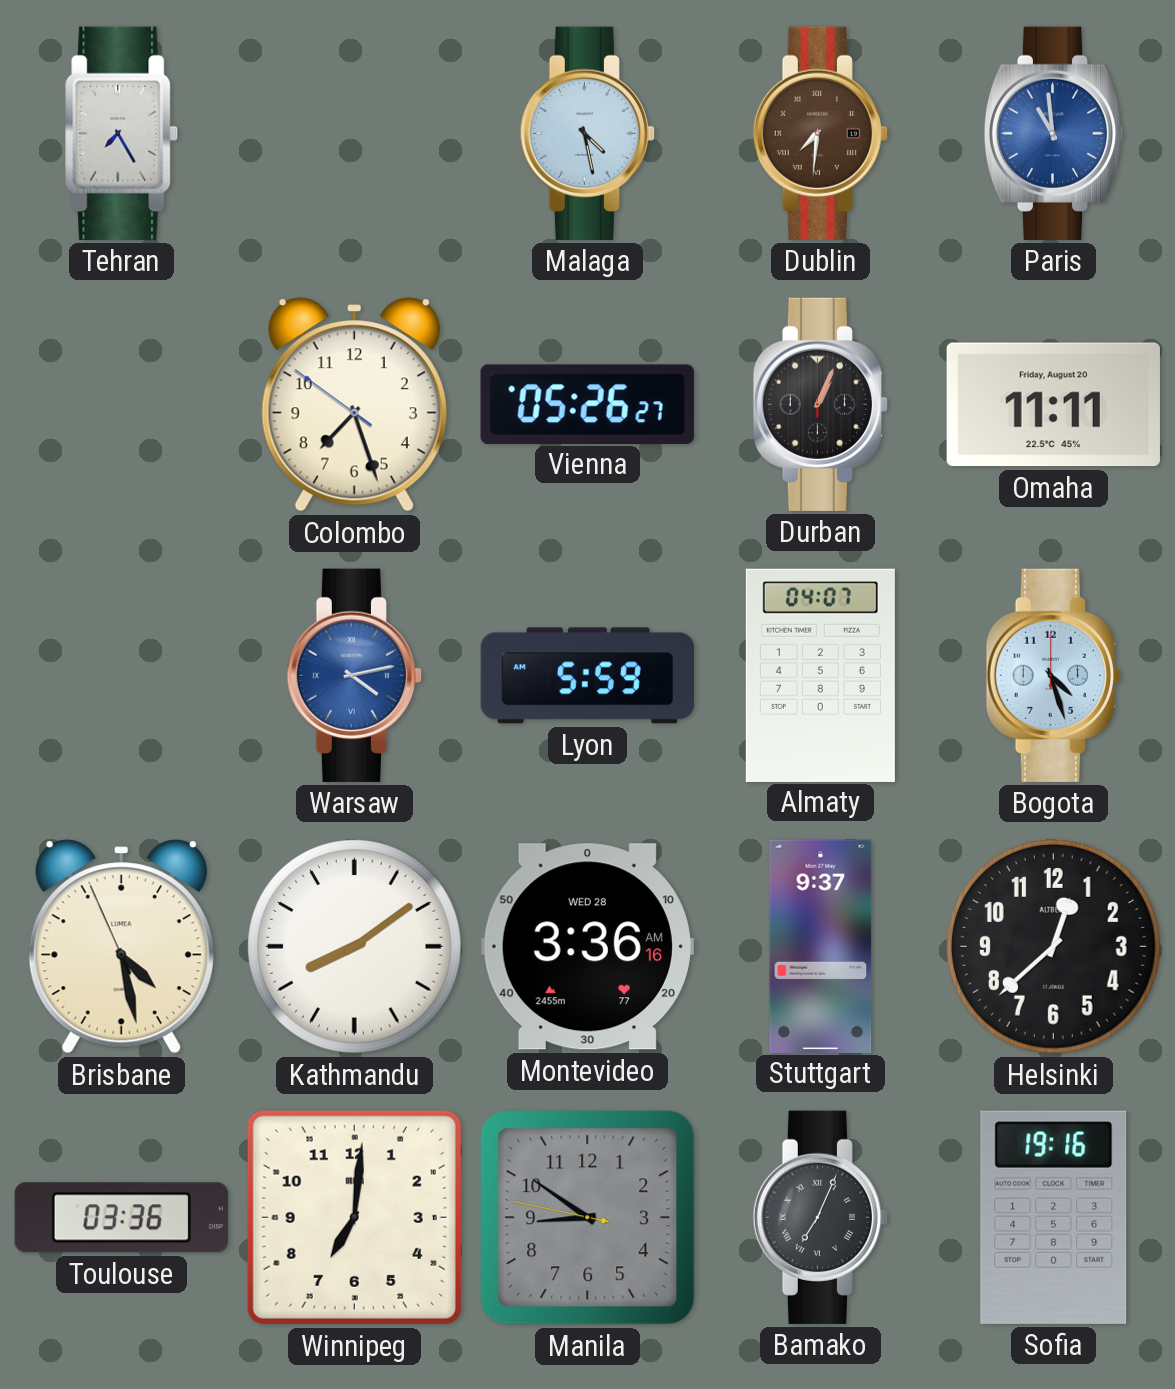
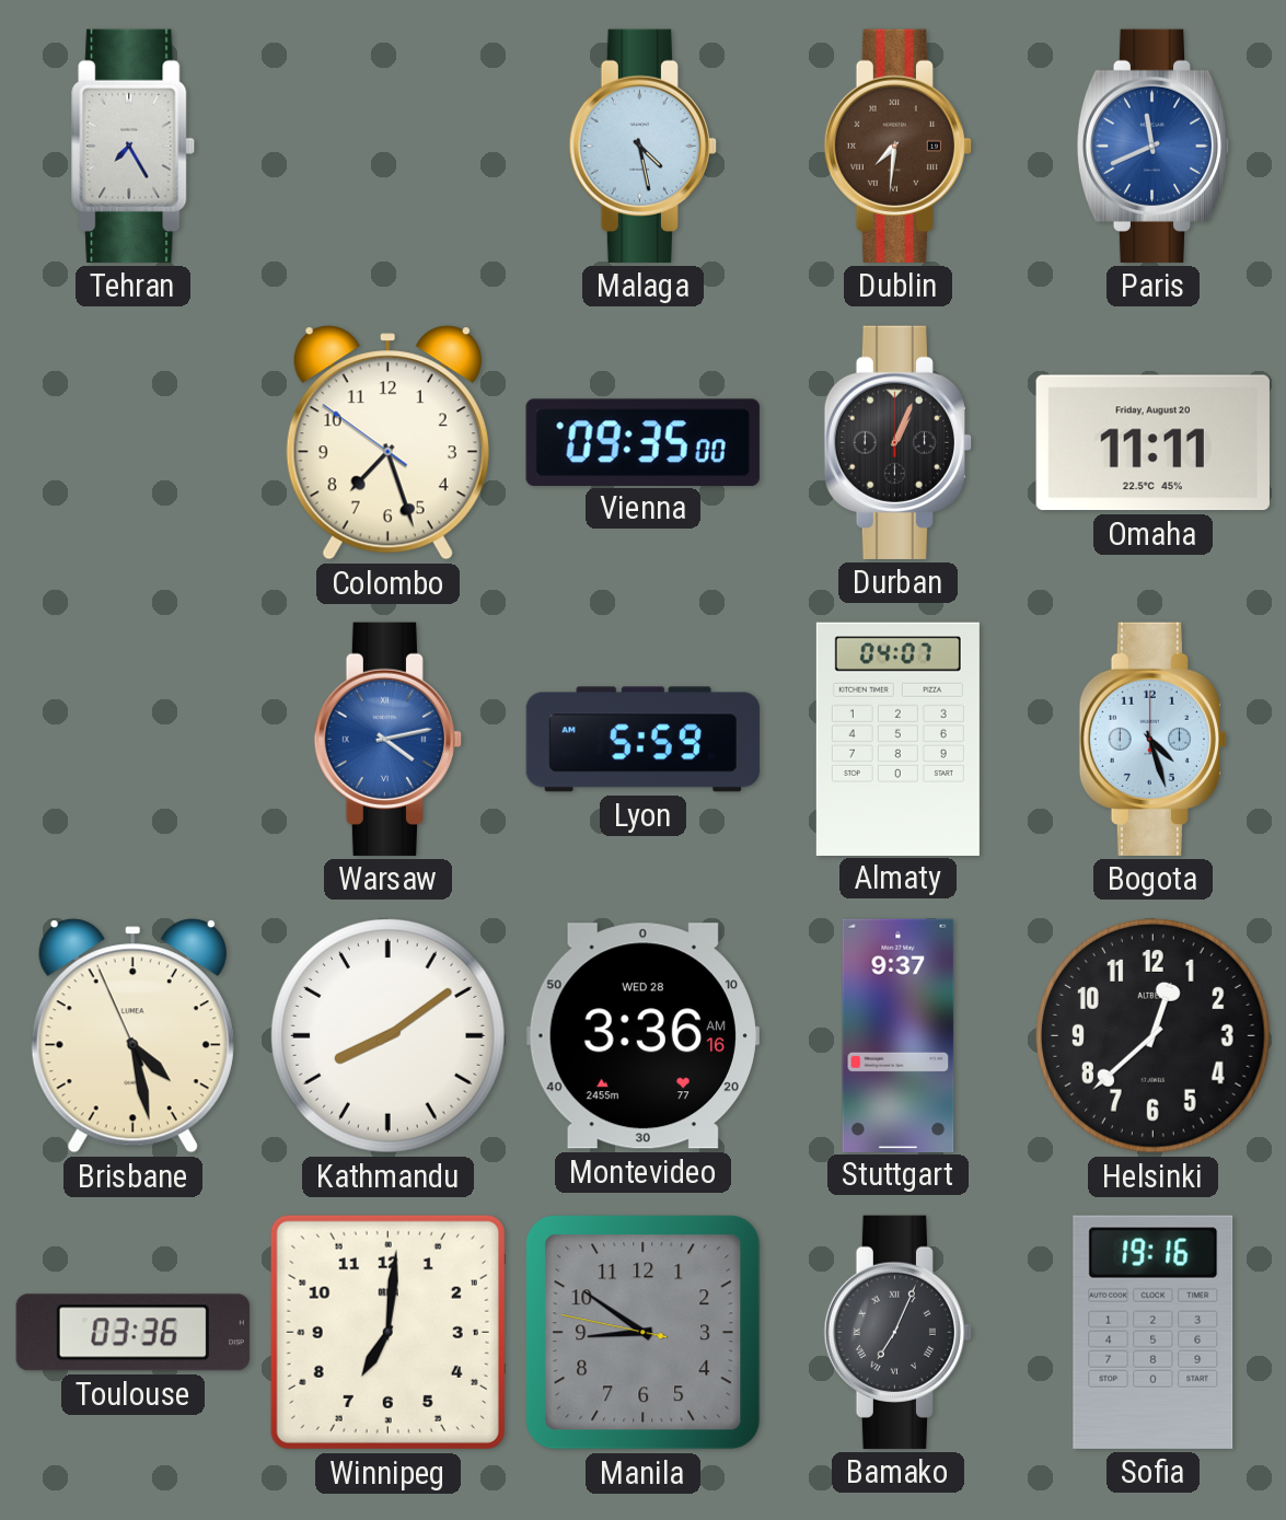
Paris: 10:59 -> 11:41
Vienna: 05:26 -> 09:35
